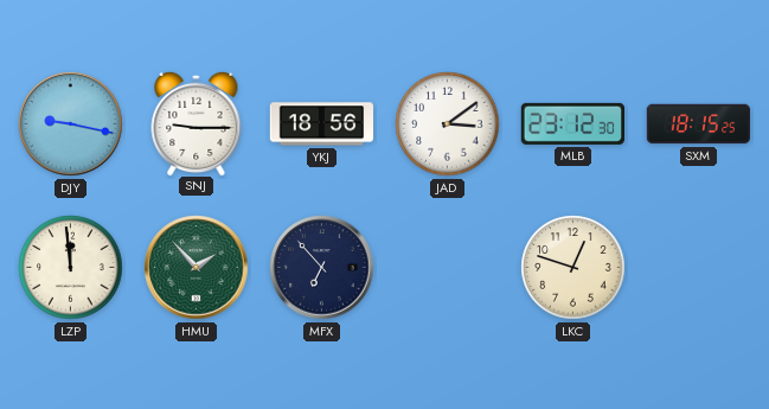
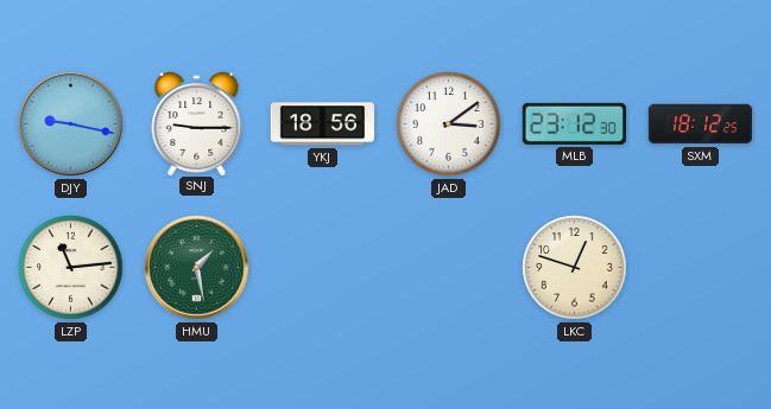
SXM: 18:15 -> 18:12
LZP: 11:59 -> 11:14
HMU: 1:53 -> 1:28
MFX: 6:53 -> none
